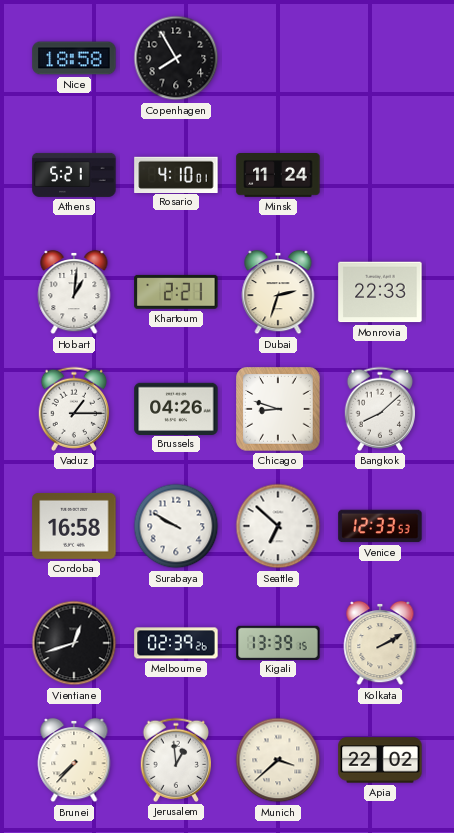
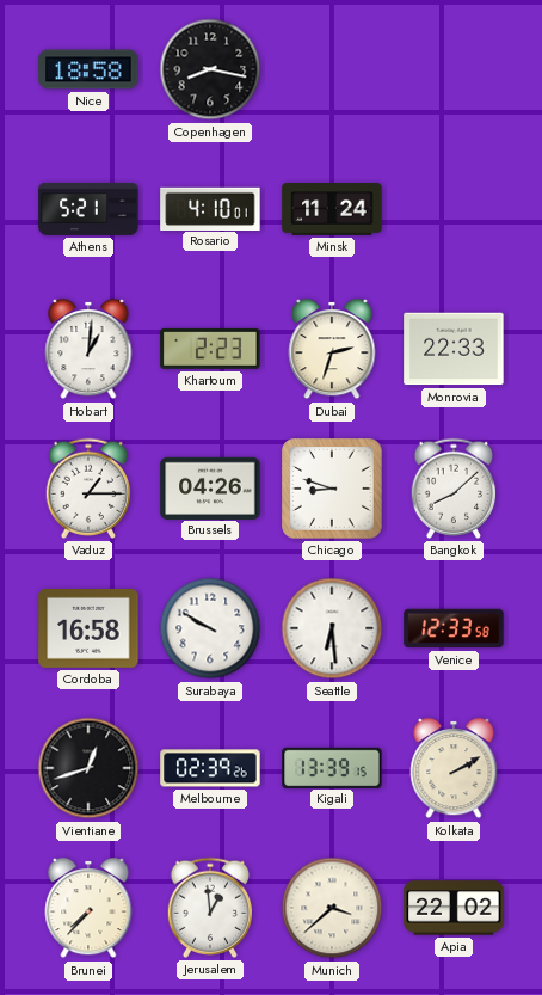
Copenhagen: 7:55 -> 8:17
Khartoum: 2:21 -> 2:23
Seattle: 6:52 -> 6:29
Venice: 12:33:53 -> 12:33:58
